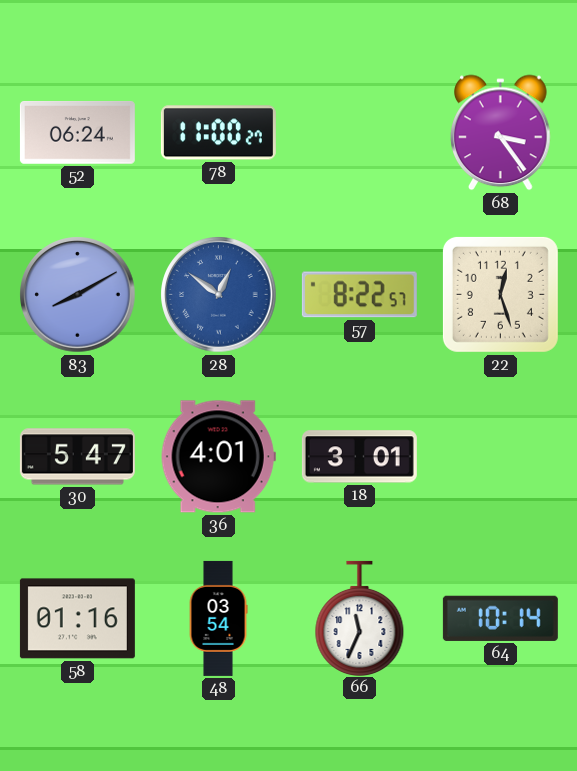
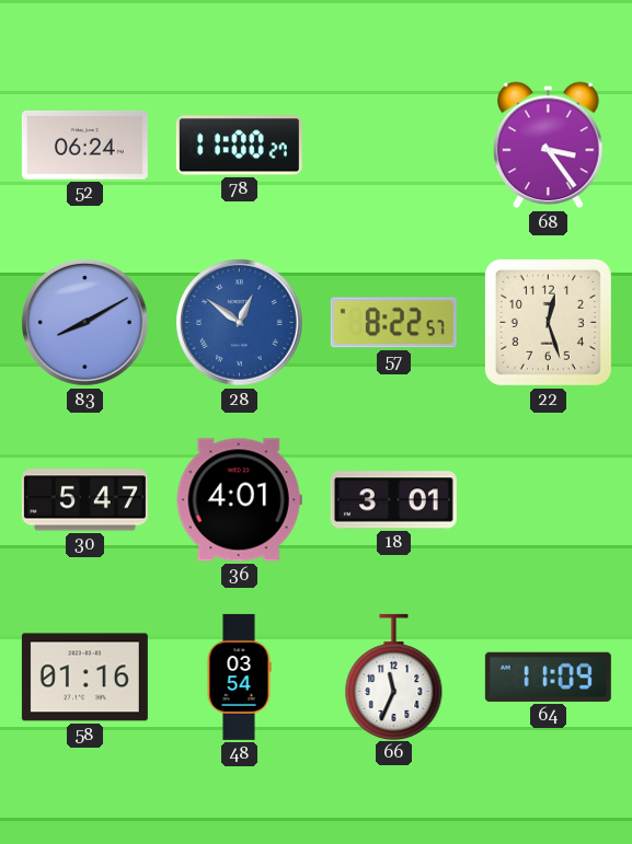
64: 10:14 -> 11:09
